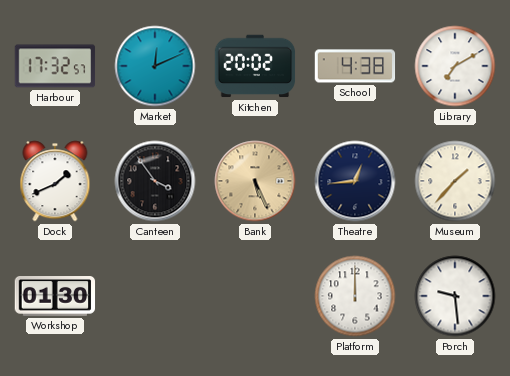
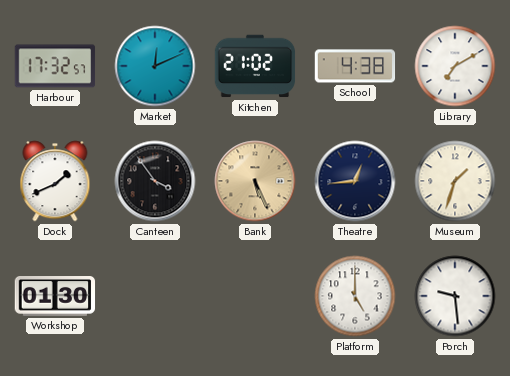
Kitchen: 20:02 -> 21:02
Museum: 1:37 -> 1:33
Platform: 12:00 -> 5:00
